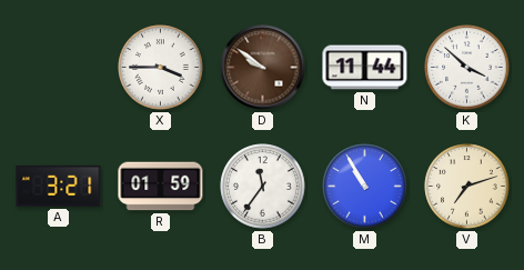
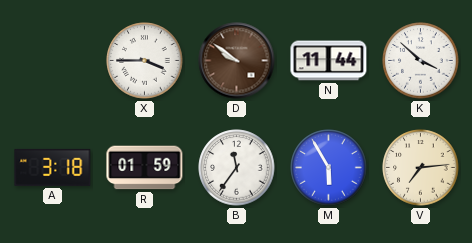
A: 3:21 -> 3:18
M: 10:55 -> 5:55
V: 7:12 -> 7:14
